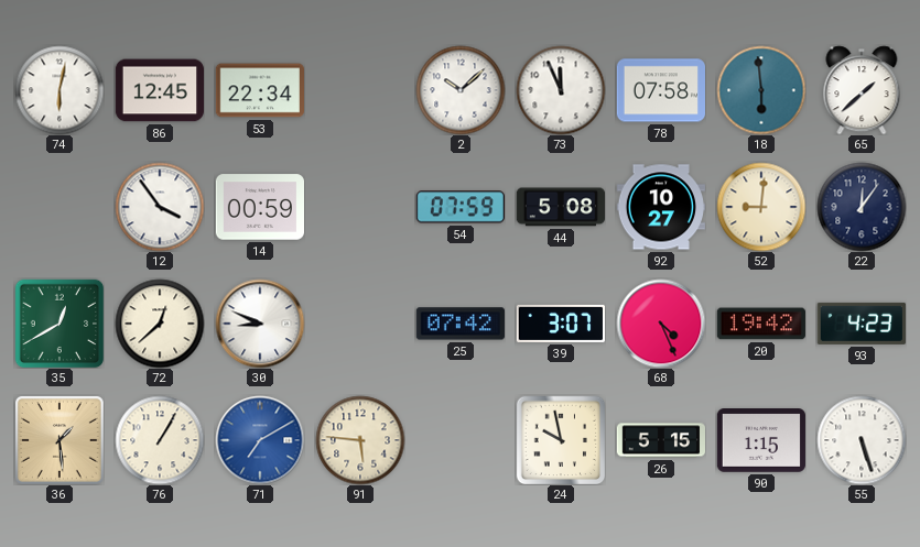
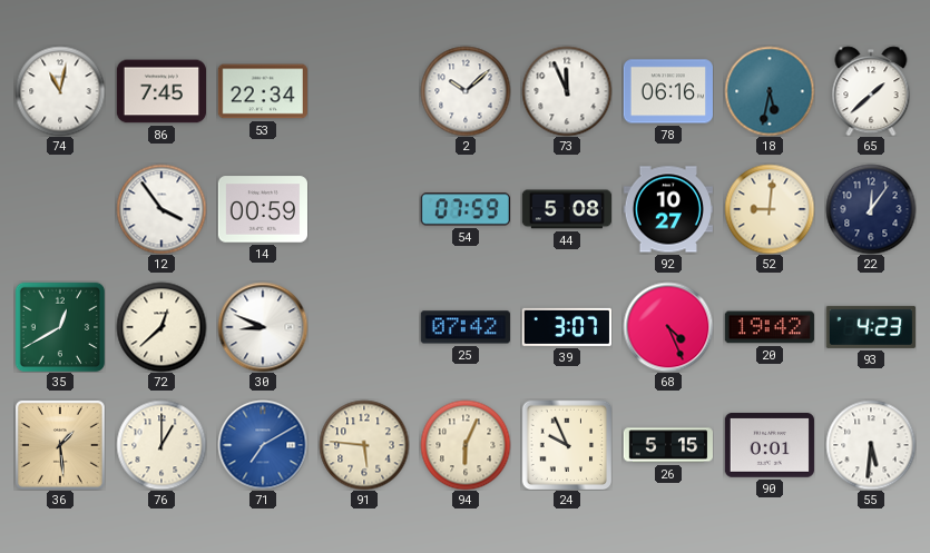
74: 6:02 -> 11:02
86: 12:45 -> 7:45
78: 07:58 -> 06:16
18: 5:59 -> 5:32
76: 1:05 -> 1:00
94: none -> 6:04
24: 9:58 -> 9:56
90: 1:15 -> 0:01
55: 5:27 -> 5:31
